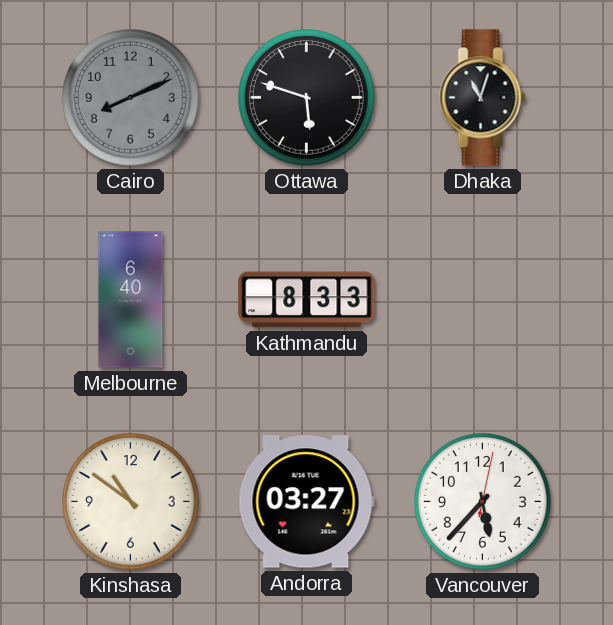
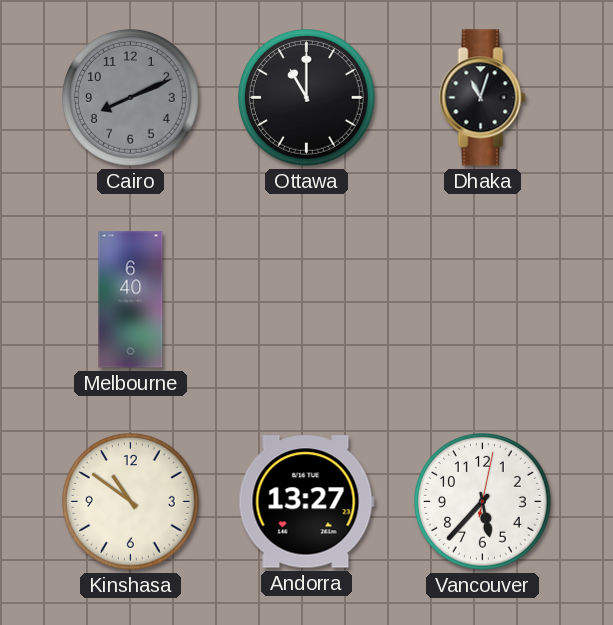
Ottawa: 5:48 -> 11:00
Kathmandu: 8:33 -> none
Andorra: 03:27 -> 13:27
